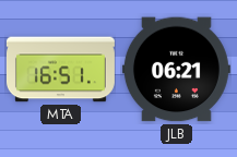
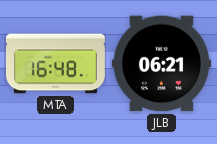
MTA: 16:51 -> 16:48
